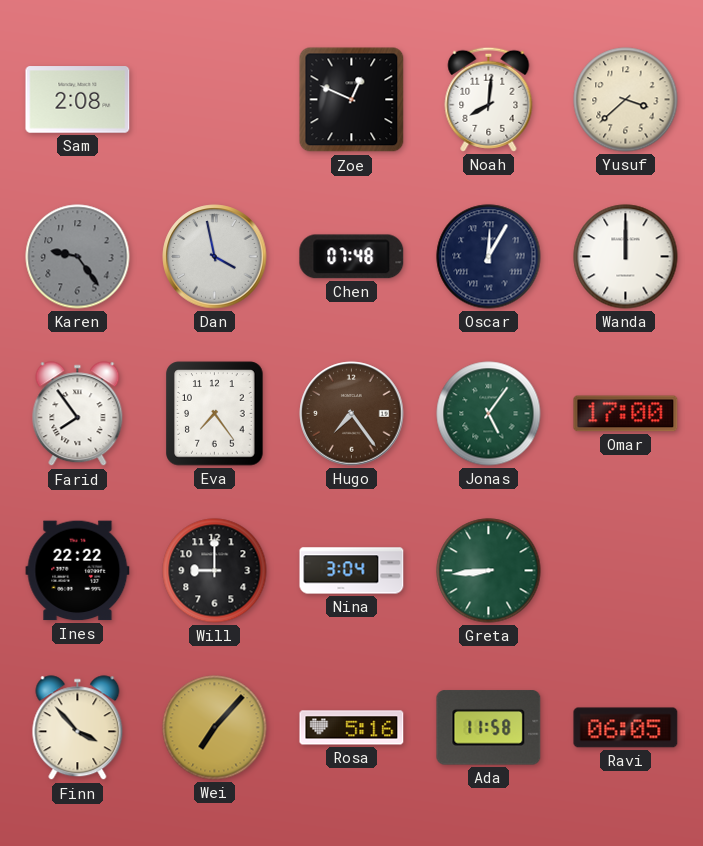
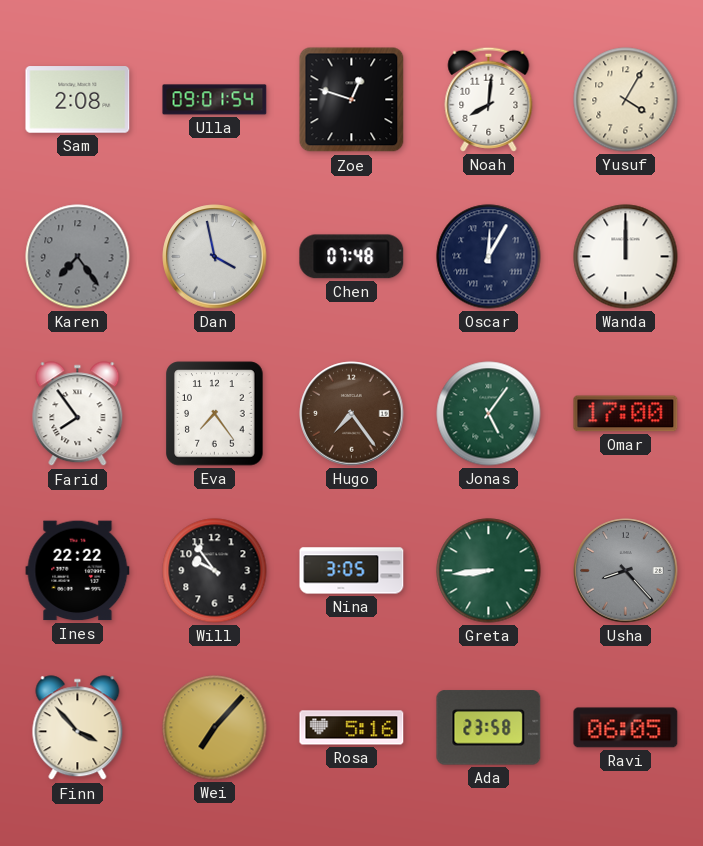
Ulla: none -> 09:01
Zoe: 12:49 -> 12:48
Yusuf: 3:38 -> 4:05
Karen: 9:24 -> 7:24
Will: 9:00 -> 9:54
Nina: 3:04 -> 3:05
Usha: none -> 8:23
Ada: 11:58 -> 23:58
